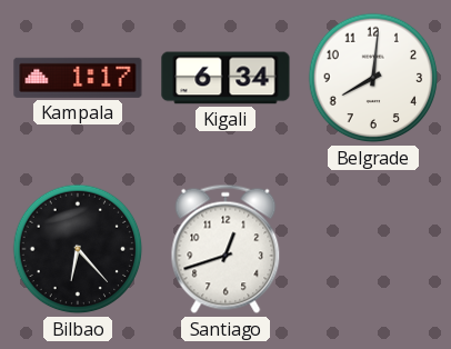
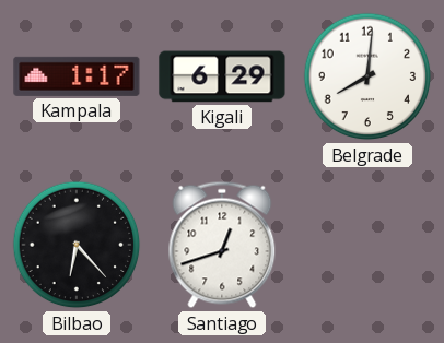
Kigali: 6:34 -> 6:29
